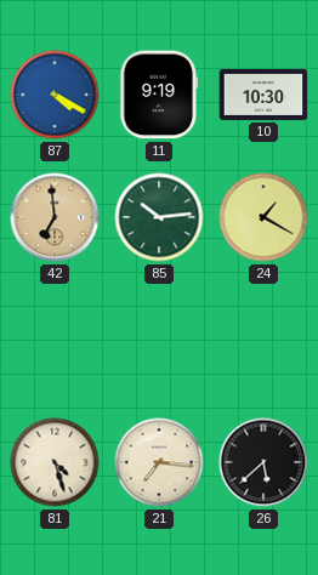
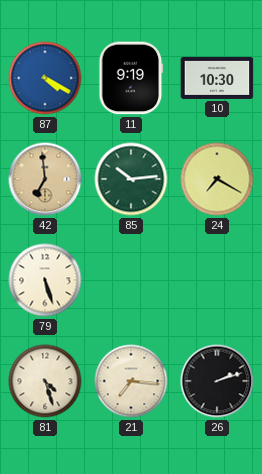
24: 1:20 -> 7:20
79: none -> 5:27
26: 5:38 -> 2:12
